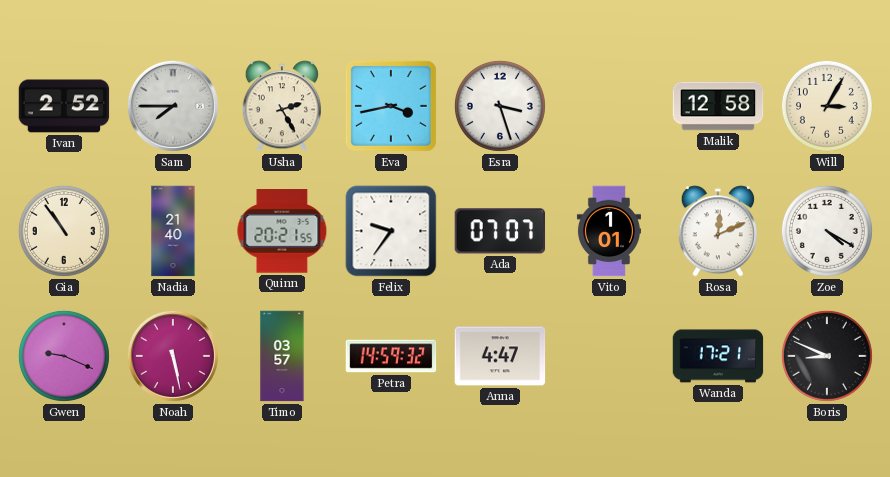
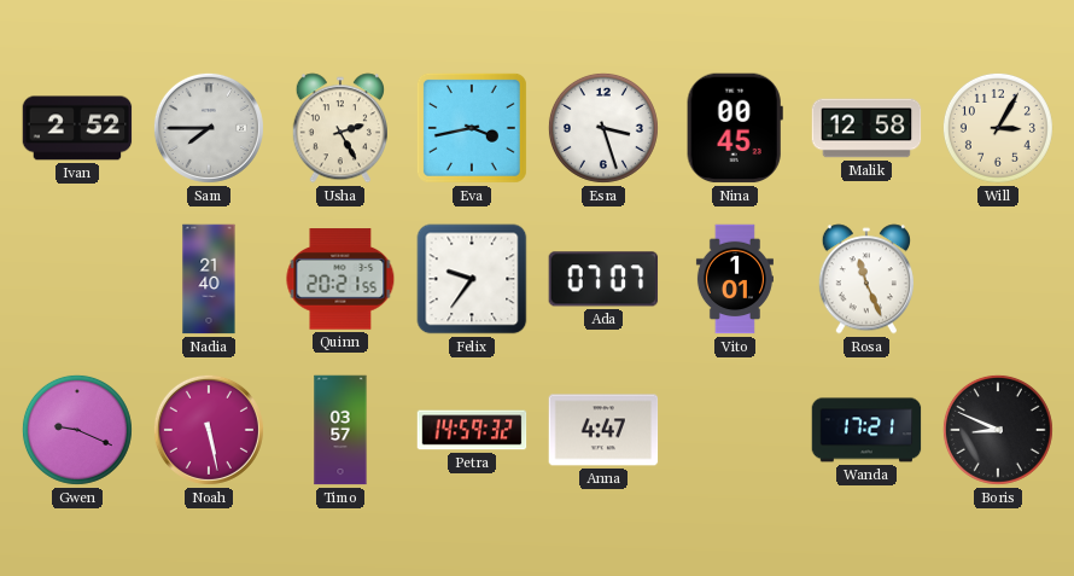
Nina: none -> 00:45
Gia: 10:54 -> none
Rosa: 12:11 -> 11:26
Zoe: 4:20 -> none
